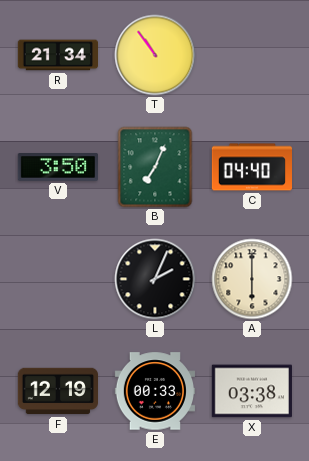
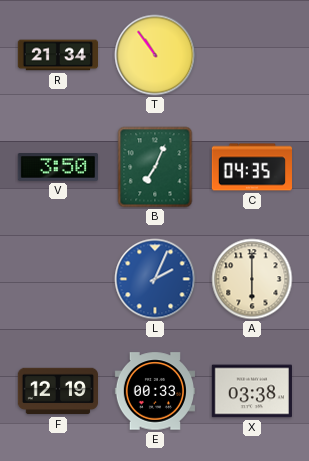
C: 04:40 -> 04:35
L dial: black -> blue
